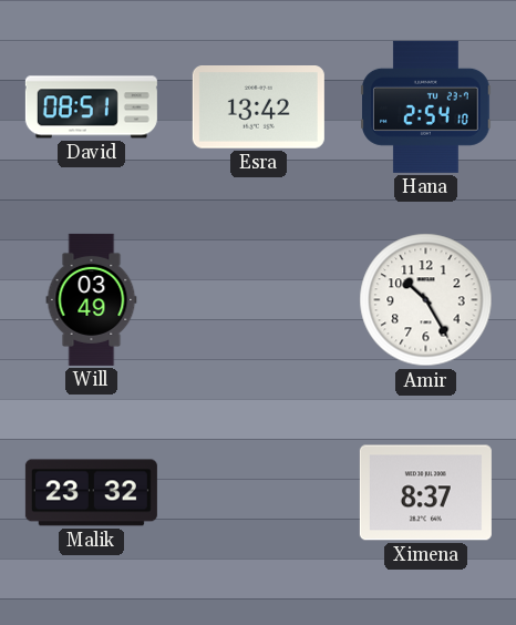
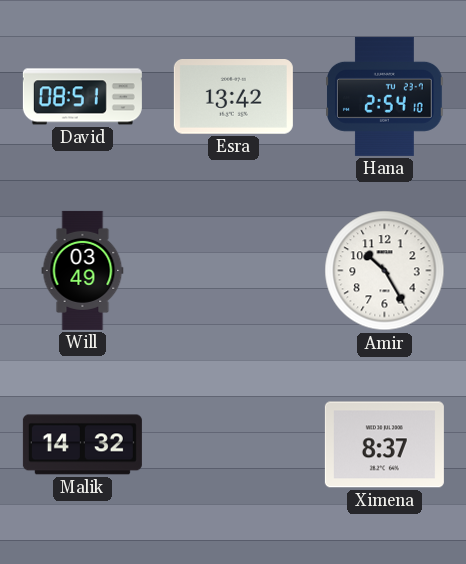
Malik: 23:32 -> 14:32
